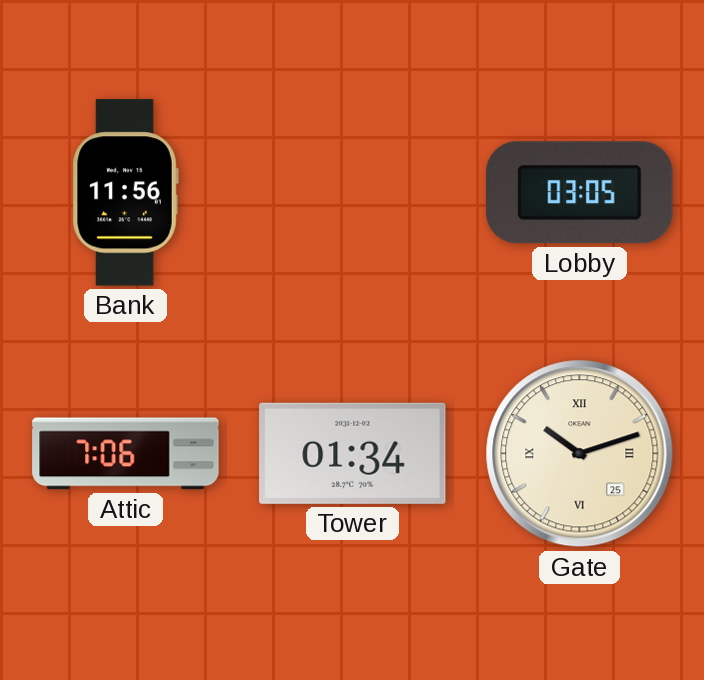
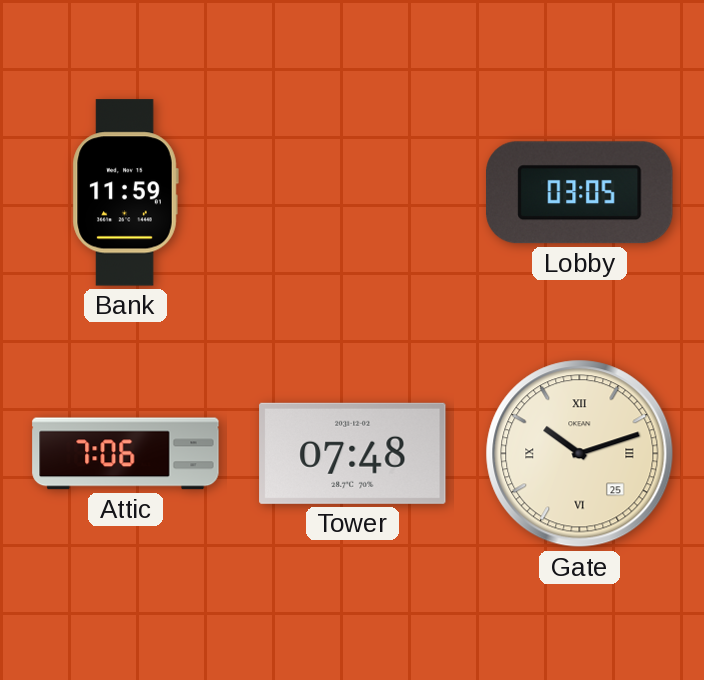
Bank: 11:56 -> 11:59
Tower: 01:34 -> 07:48
